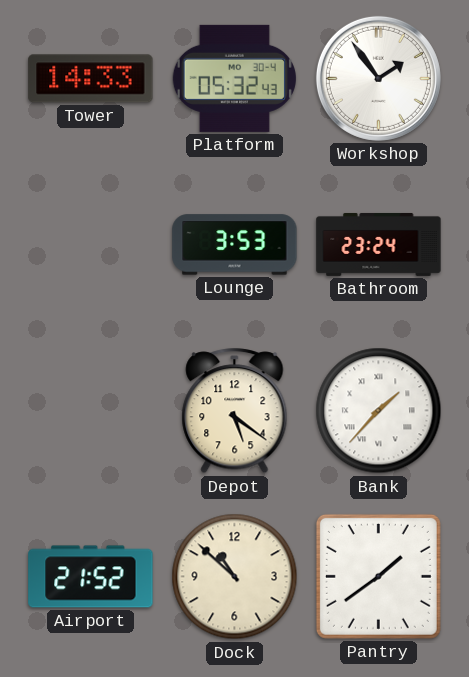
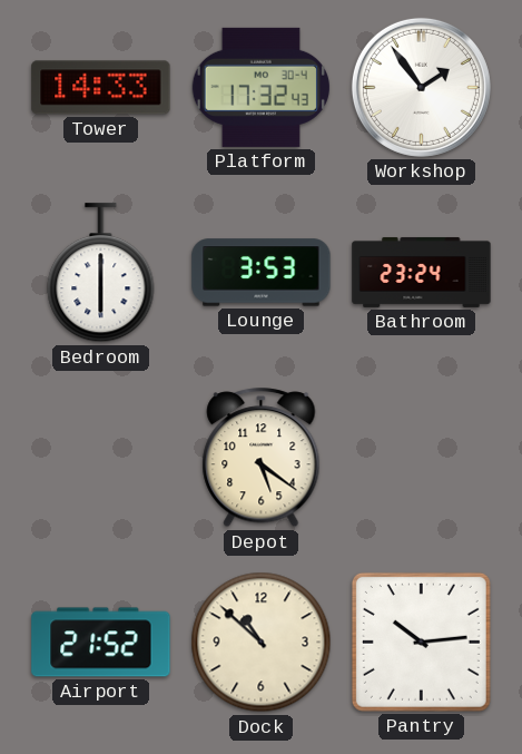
Platform: 05:32 -> 17:32
Bedroom: none -> 6:00
Bank: 1:37 -> none
Pantry: 1:39 -> 10:14
